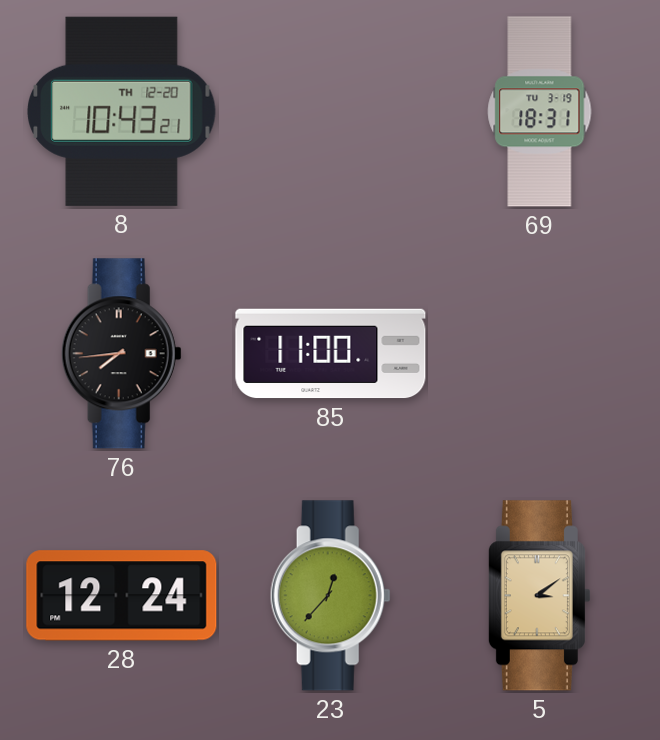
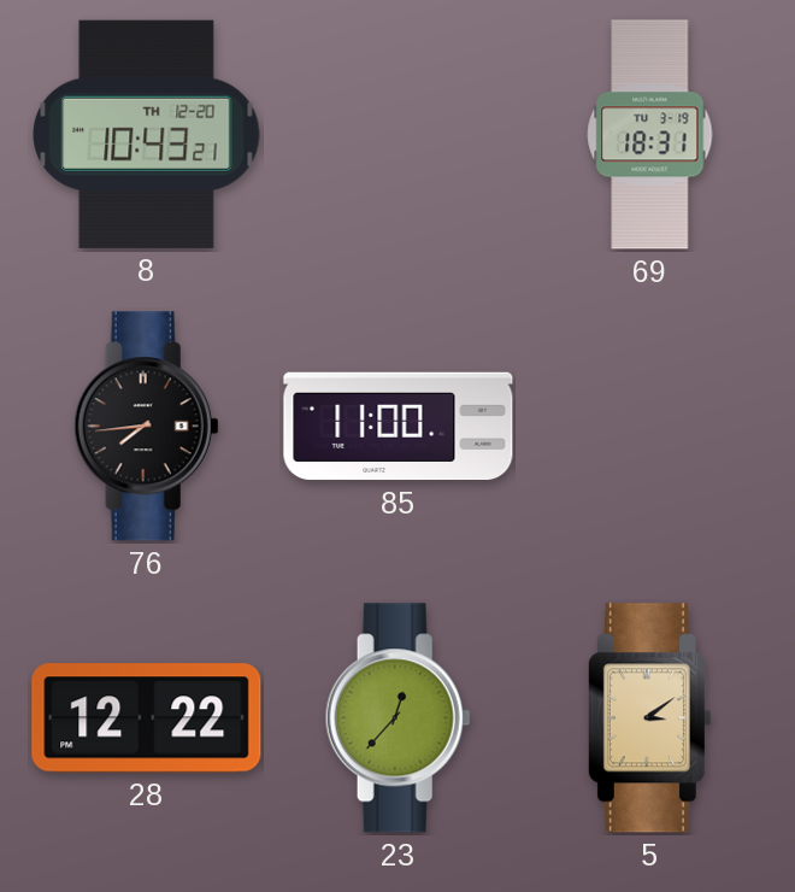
28: 12:24 -> 12:22
